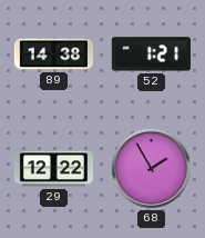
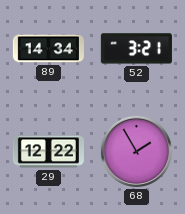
89: 14:38 -> 14:34
52: 1:21 -> 3:21
